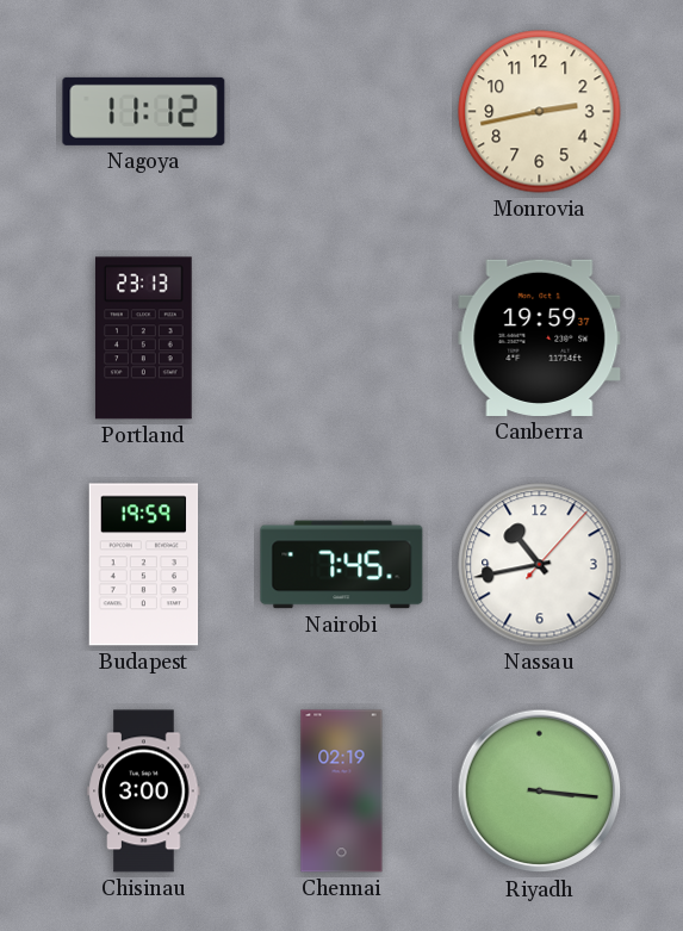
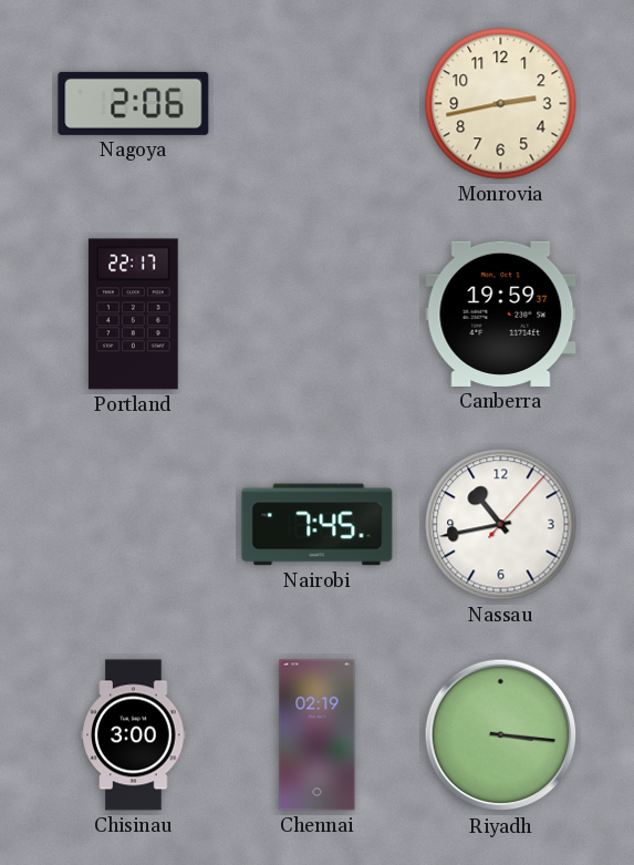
Nagoya: 11:12 -> 2:06
Portland: 23:13 -> 22:17
Budapest: 19:59 -> none
